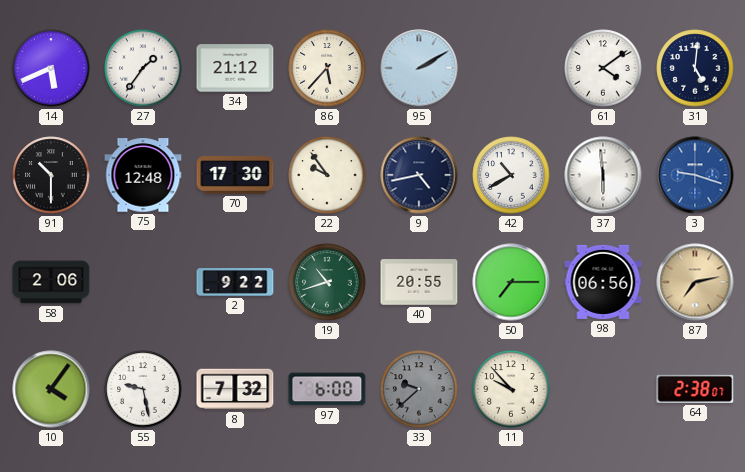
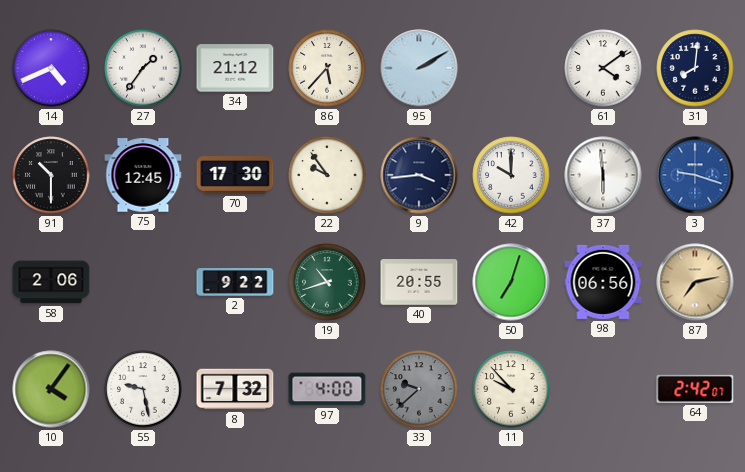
14: 5:41 -> 4:41
31: 5:01 -> 8:01
75: 12:48 -> 12:45
9: 4:43 -> 3:44
42: 10:40 -> 10:00
50: 7:15 -> 7:03
97: 6:00 -> 4:00
64: 2:38 -> 2:42
